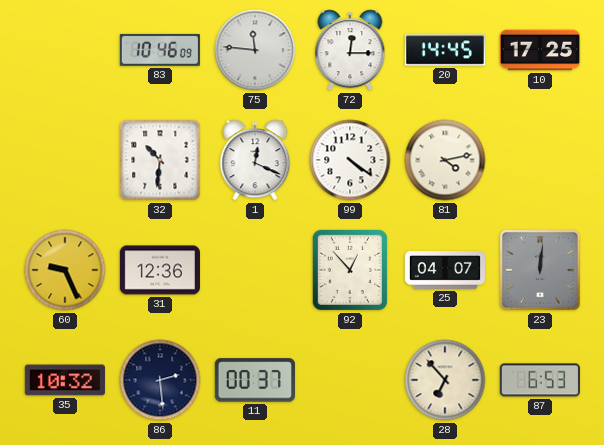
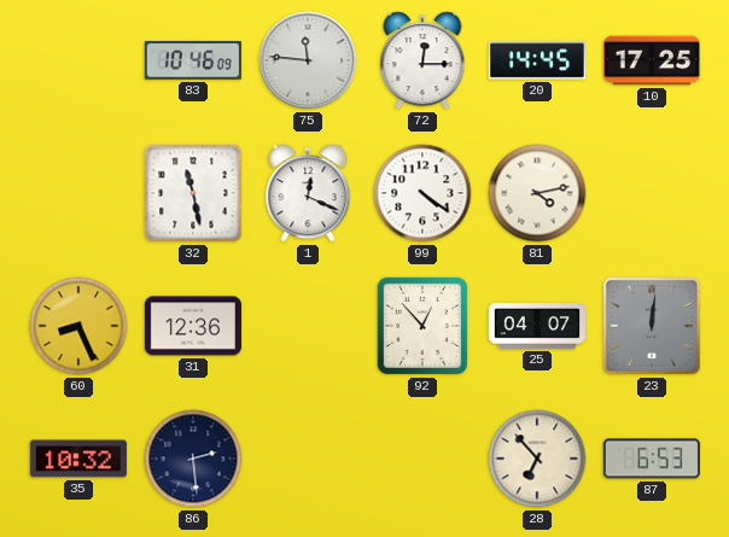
32: 10:31 -> 11:28
60: 9:26 -> 8:26
11: 00:37 -> none
